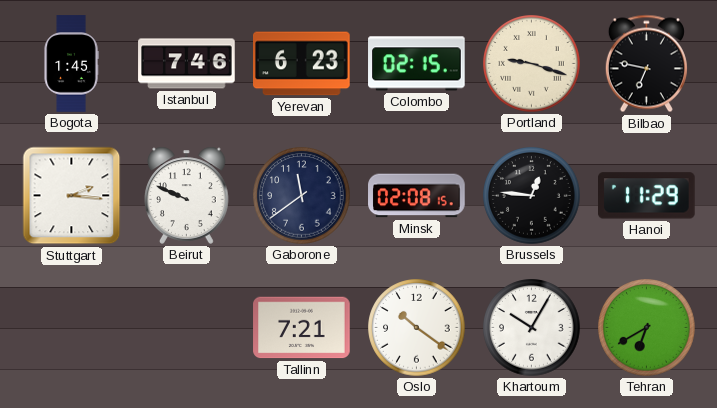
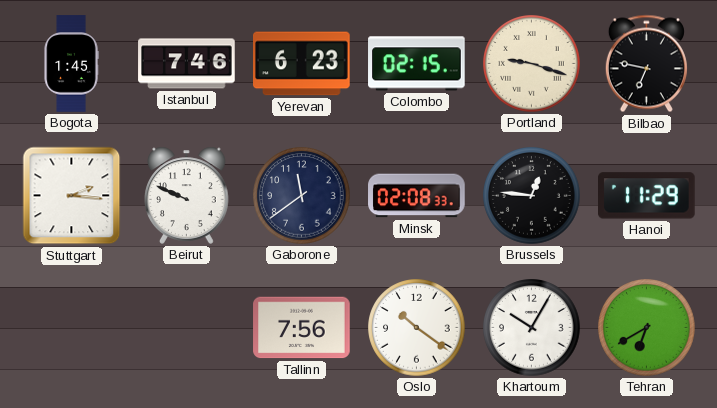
Minsk: 02:08:15 -> 02:08:33
Tallinn: 7:21 -> 7:56
